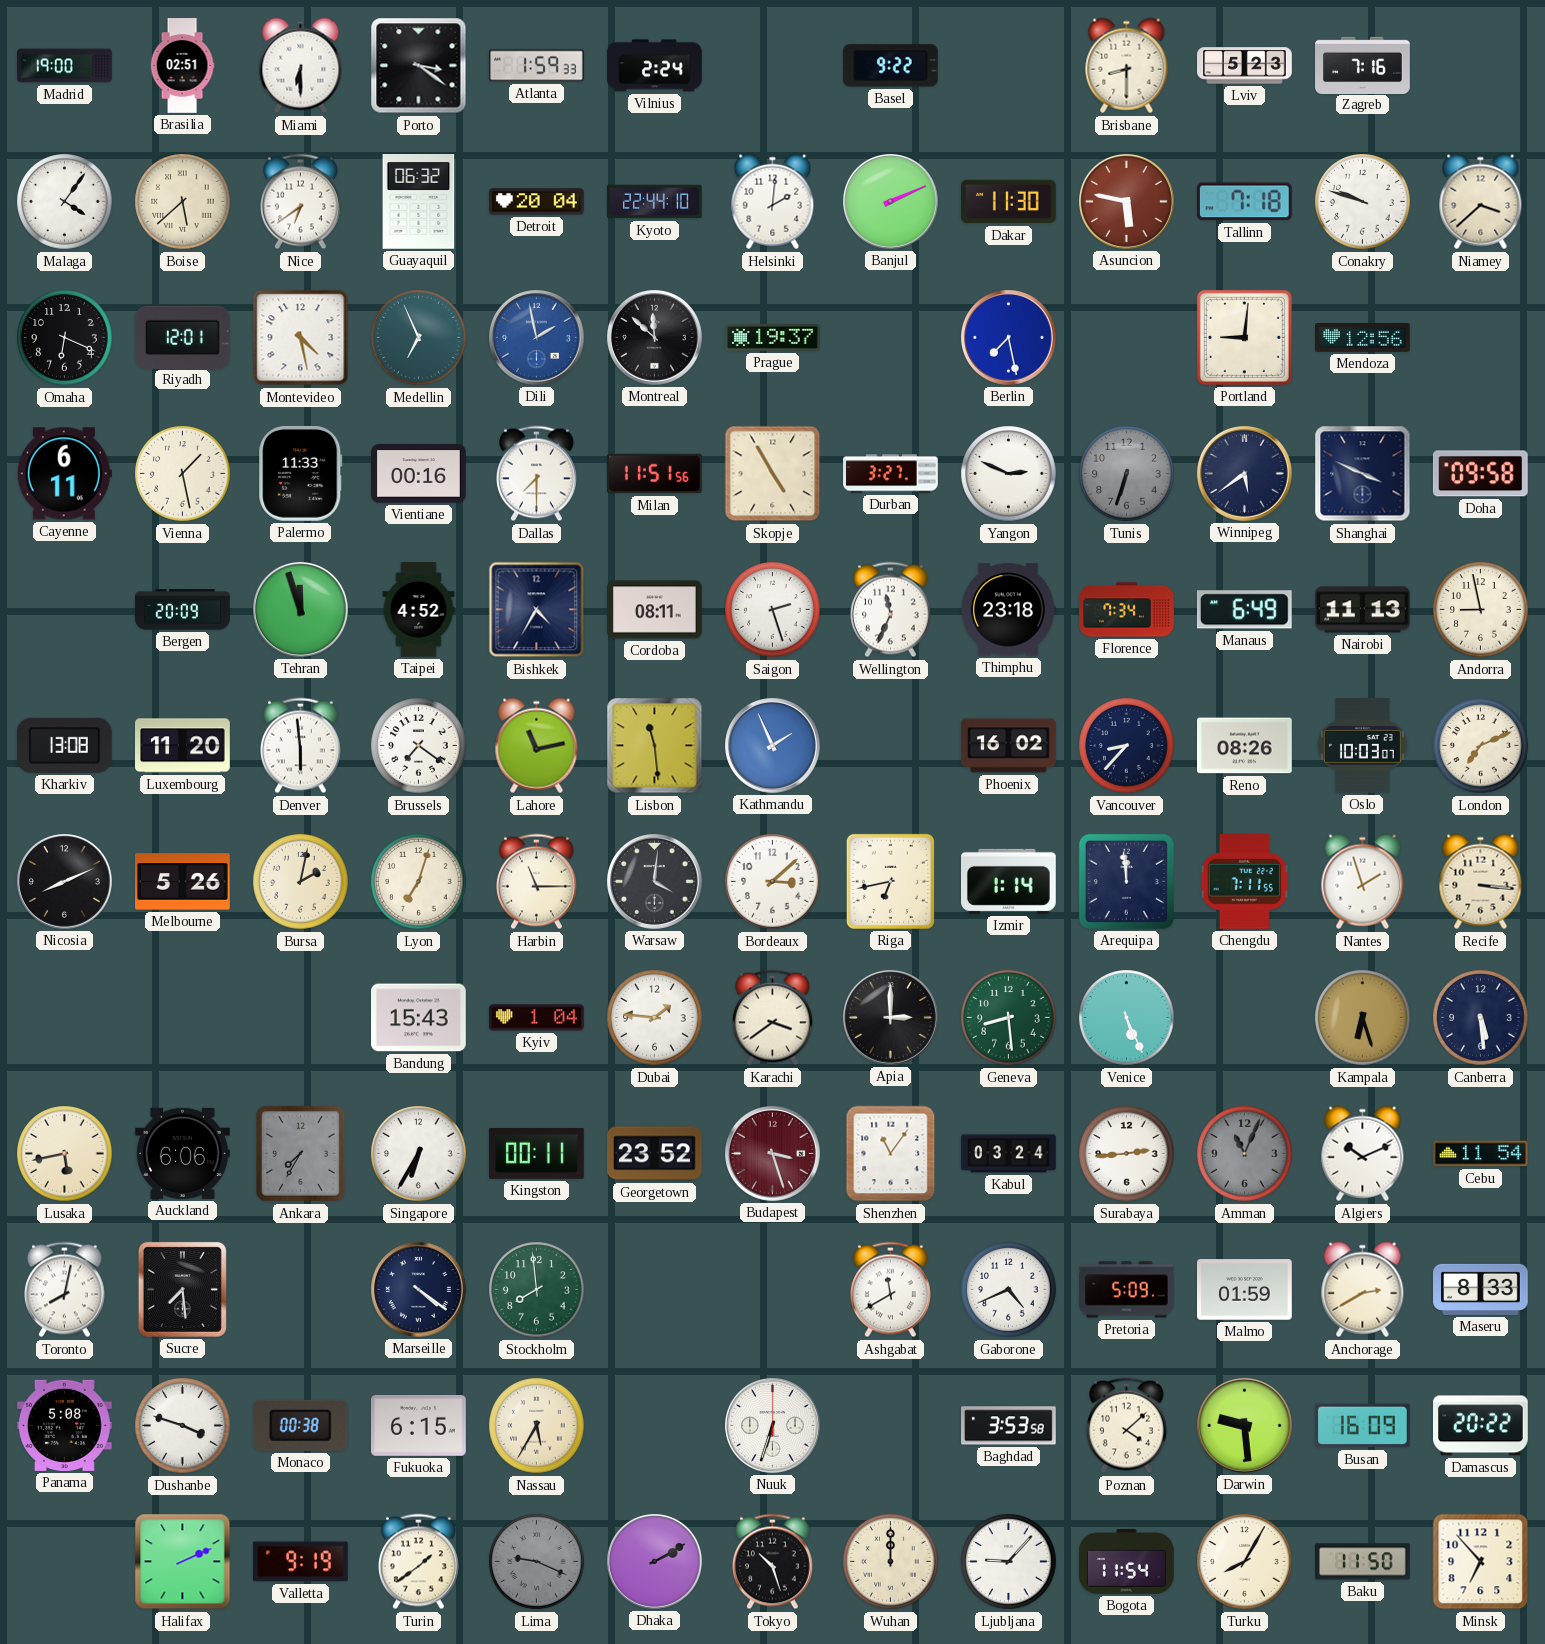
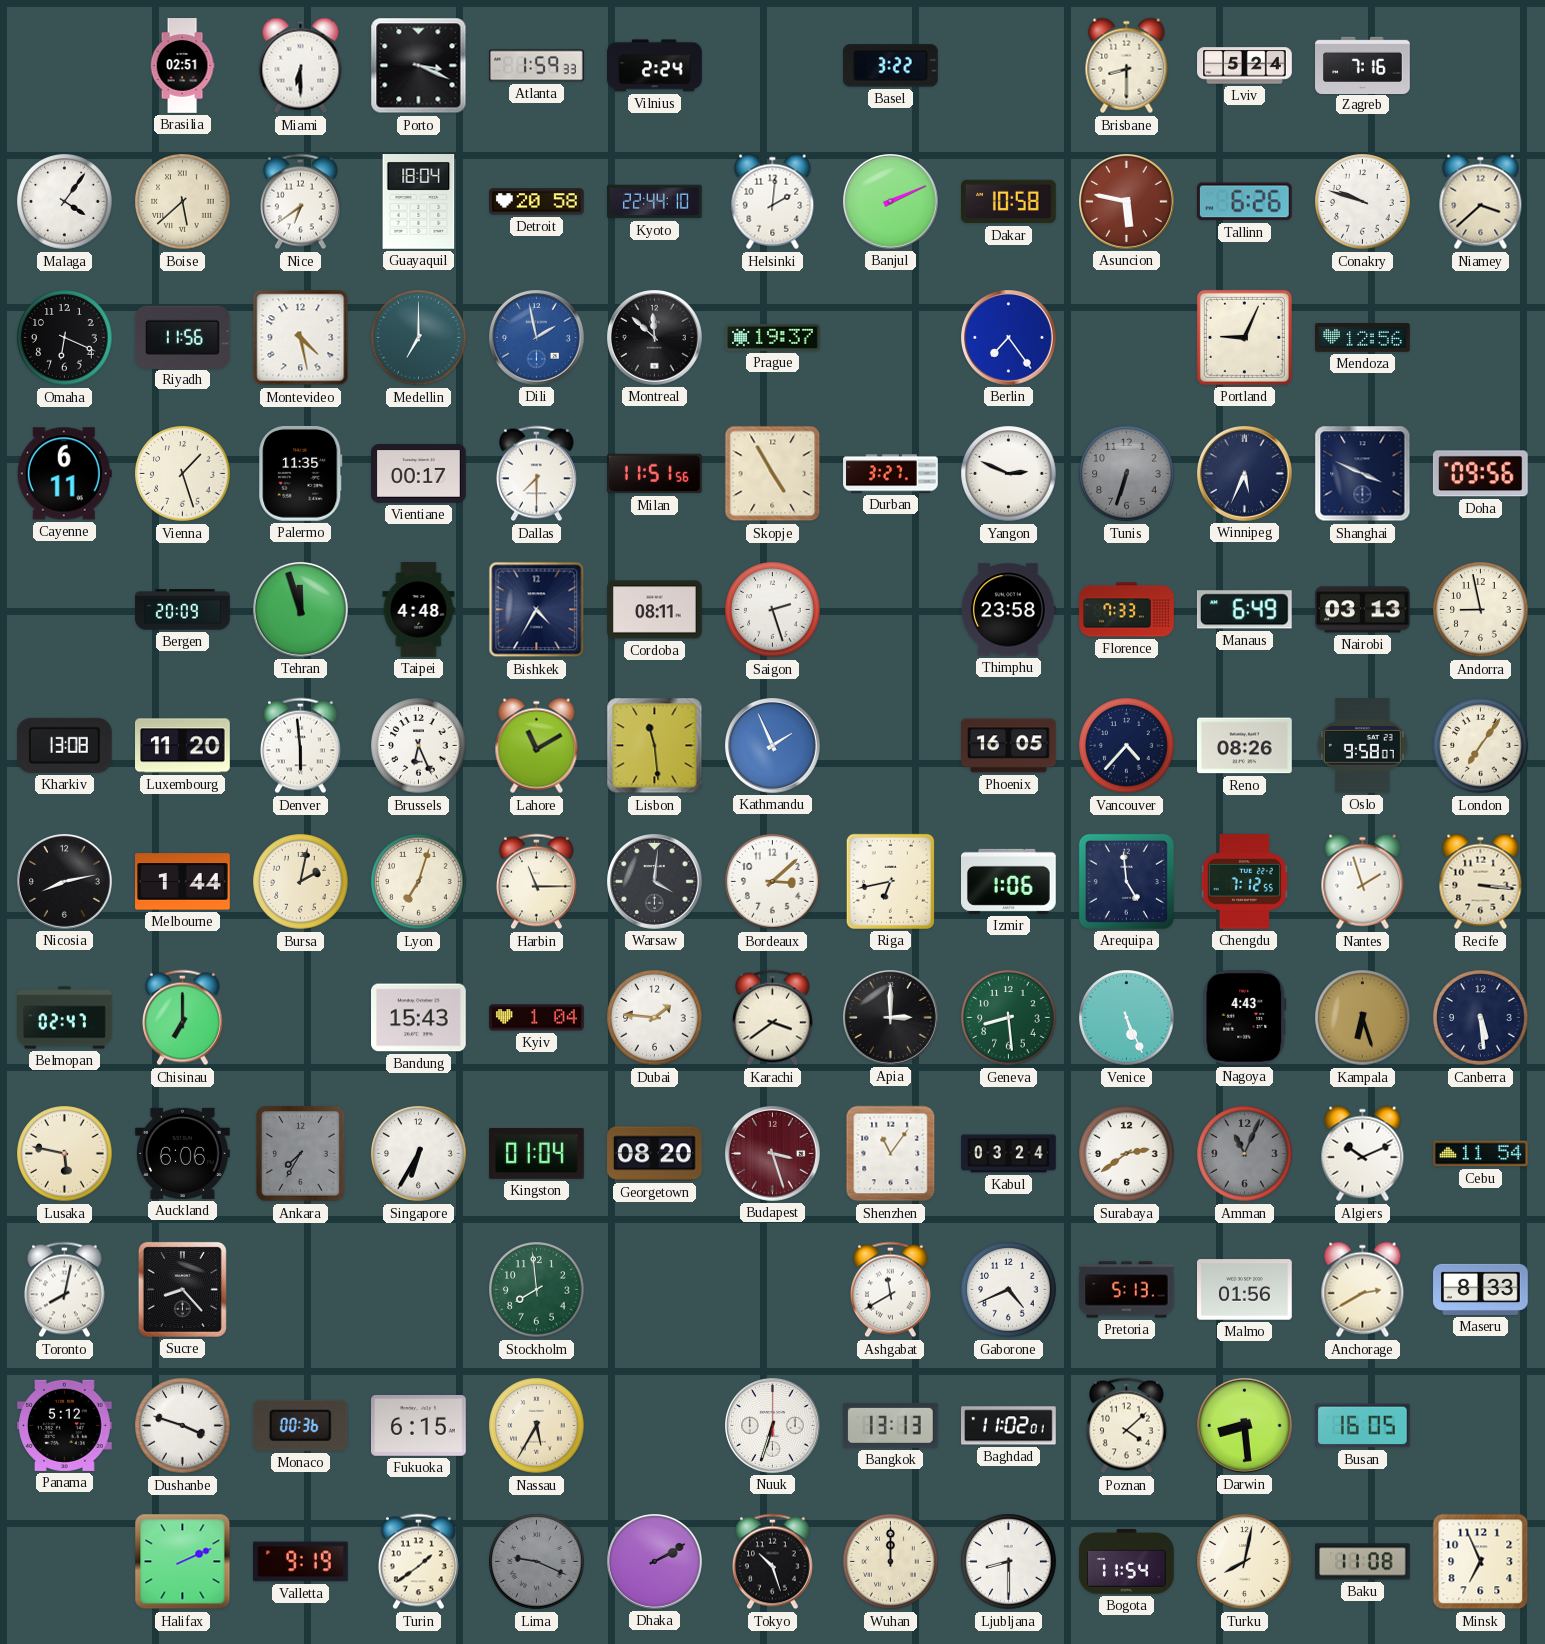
Madrid: 19:00 -> none
Porto: 3:21 -> 3:19
Basel: 9:22 -> 3:22
Lviv: 5:23 -> 5:24
Guayaquil: 06:32 -> 18:04
Detroit: 20:04 -> 20:58
Dakar: 11:30 -> 10:58
Tallinn: 7:18 -> 6:26
Riyadh: 12:01 -> 11:56
Medellin: 6:56 -> 7:00
Berlin: 7:28 -> 7:24
Portland: 9:01 -> 9:04
Vienna: 1:28 -> 1:27
Palermo: 11:33 -> 11:35
Vientiane: 00:16 -> 00:17
Winnipeg: 5:39 -> 5:34
Doha: 09:58 -> 09:56
Taipei: 4:52 -> 4:48
Wellington: 11:34 -> none
Thimphu: 23:18 -> 23:58
Florence: 7:34 -> 7:33
Nairobi: 11:13 -> 03:13
Brussels: 7:21 -> 6:26
Lahore: 11:13 -> 11:10
Phoenix: 16:02 -> 16:05
Vancouver: 8:37 -> 4:37
Oslo: 10:03 -> 9:58
London: 7:11 -> 7:06
Nicosia: 8:11 -> 8:13
Melbourne: 5:26 -> 1:44
Izmir: 1:14 -> 1:06
Arequipa: 11:59 -> 4:59
Chengdu: 7:11 -> 7:12
Belmopan: none -> 02:47
Chisinau: none -> 7:00
Nagoya: none -> 4:43
Lusaka: 5:43 -> 5:47
Kingston: 00:11 -> 01:04
Georgetown: 23:52 -> 08:20
Surabaya: 2:44 -> 2:39
Sucre: 7:29 -> 8:23
Marseille: 4:21 -> none
Pretoria: 5:09 -> 5:13
Malmo: 01:59 -> 01:56
Panama: 5:08 -> 5:12
Monaco: 00:38 -> 00:36
Bangkok: none -> 13:13
Baghdad: 3:53 -> 11:02
Darwin: 9:29 -> 8:29
Busan: 16:09 -> 16:05
Damascus: 20:22 -> none
Ljubljana: 9:07 -> 8:30
Turku: 8:05 -> 8:02
Baku: 11:50 -> 11:08
Minsk: 6:53 -> 6:56
